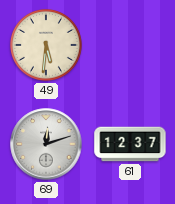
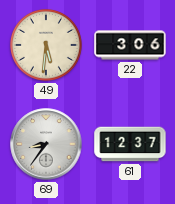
22: none -> 3:06
69: 12:12 -> 8:36
